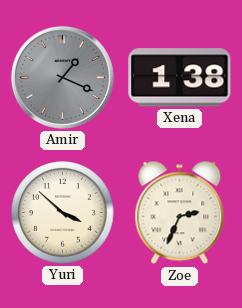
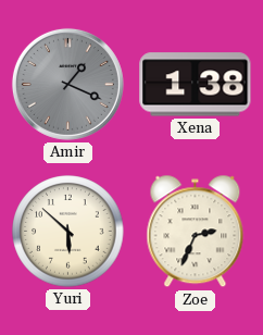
Yuri: 3:52 -> 5:52
